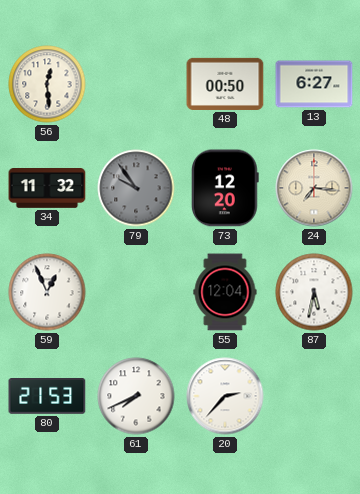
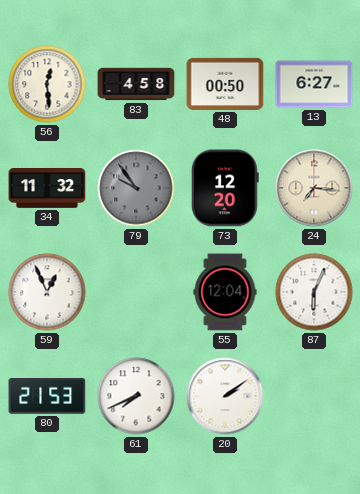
83: none -> 4:58
87: 5:32 -> 6:04
20: 2:37 -> 2:09
